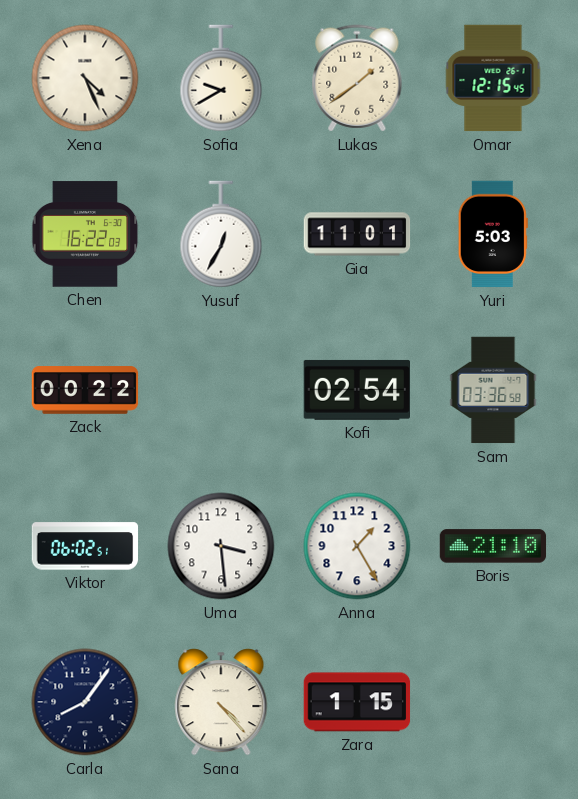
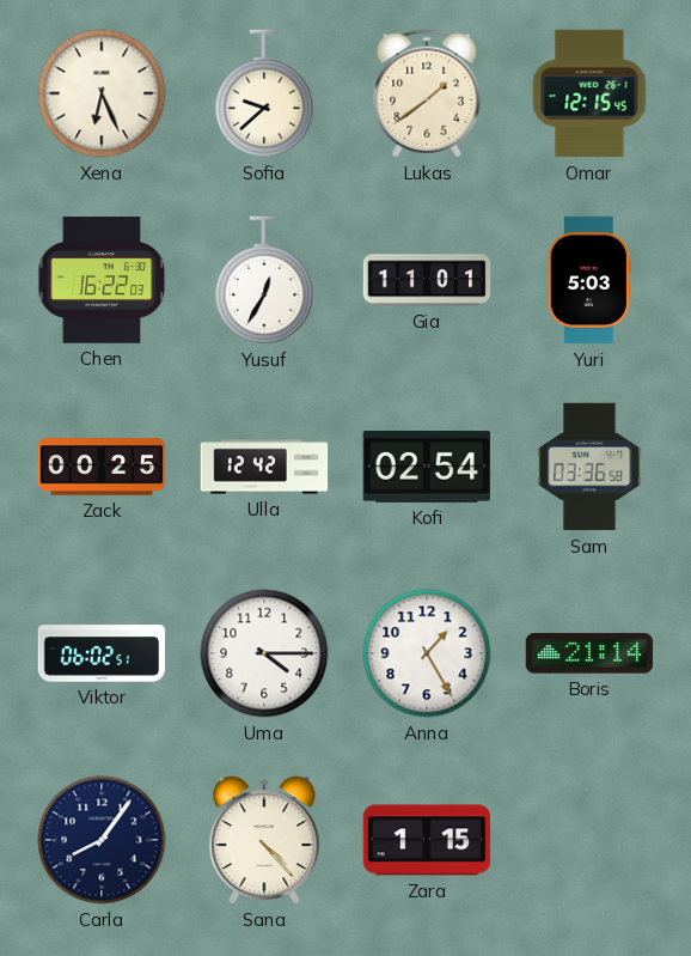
Xena: 4:26 -> 6:26
Sofia: 9:40 -> 9:38
Zack: 00:22 -> 00:25
Ulla: none -> 12:42
Uma: 3:29 -> 4:15
Boris: 21:10 -> 21:14
